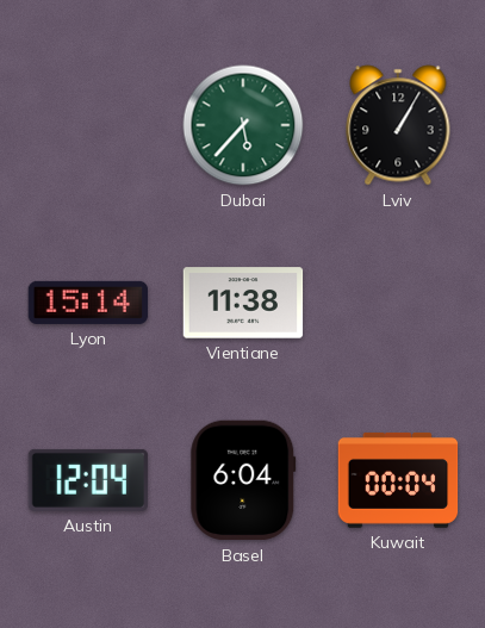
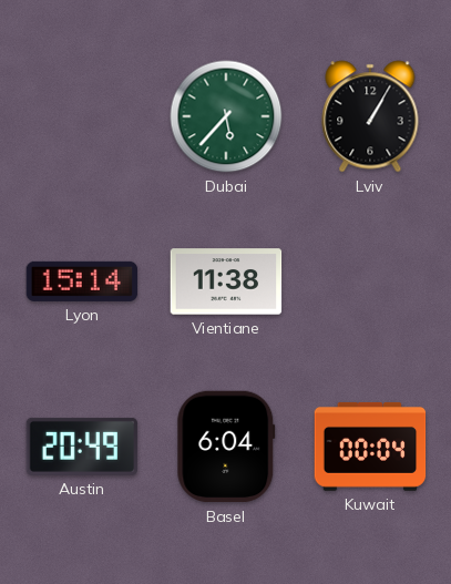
Austin: 12:04 -> 20:49
